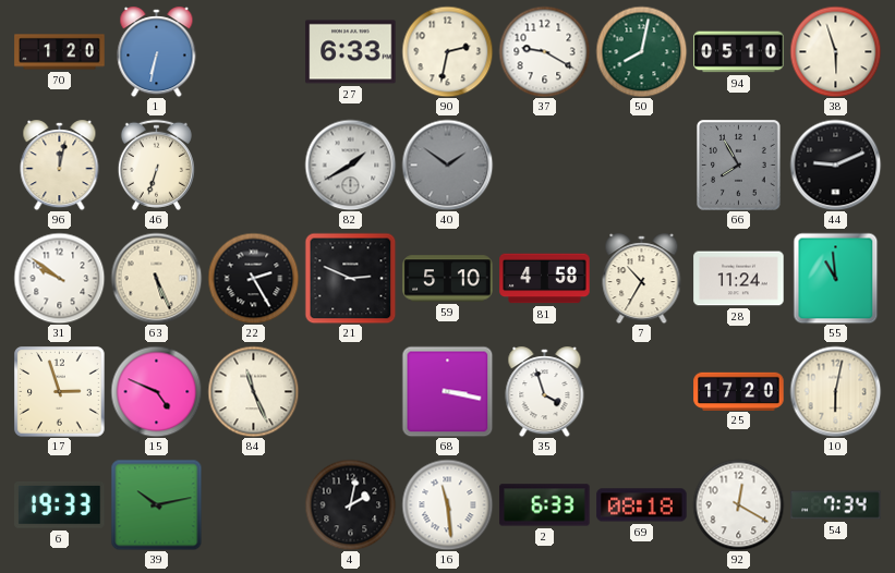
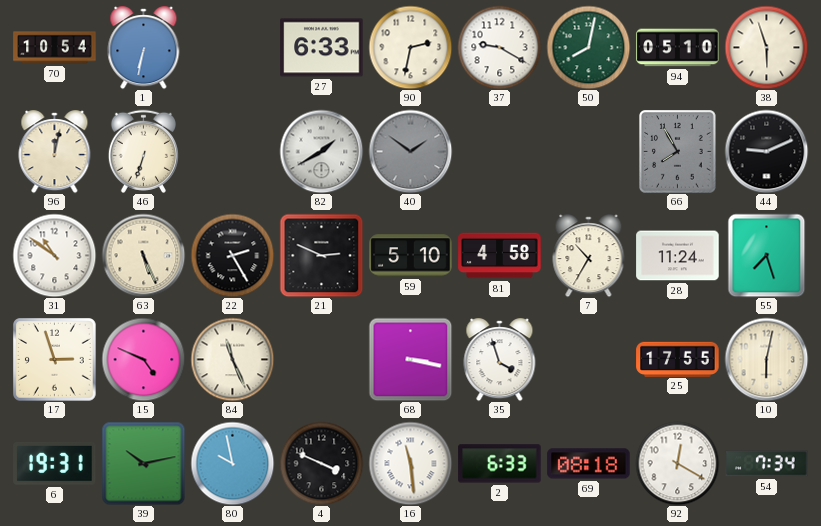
70: 1:20 -> 10:54
31: 9:51 -> 10:51
55: 10:59 -> 7:27
25: 17:20 -> 17:55
6: 19:33 -> 19:31
80: none -> 9:58
4: 2:02 -> 3:49
